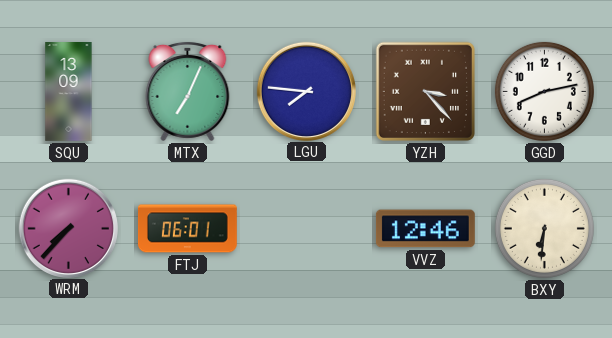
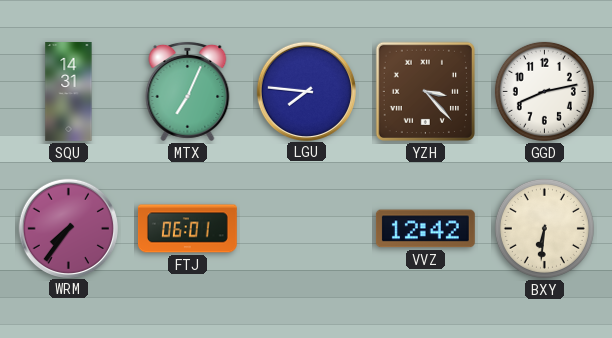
SQU: 13:09 -> 14:31
WRM: 7:37 -> 7:36
VVZ: 12:46 -> 12:42
